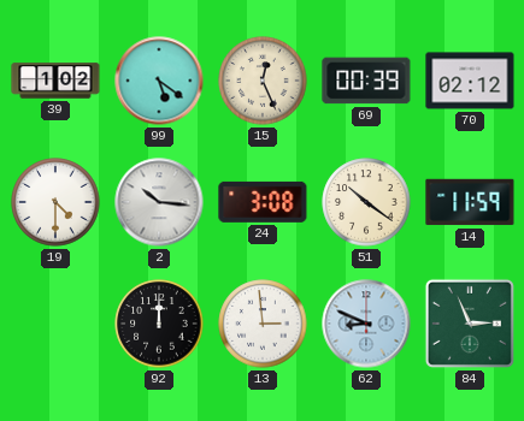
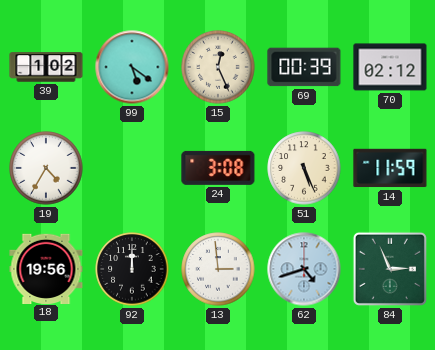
19: 4:30 -> 4:35
2: 10:16 -> none
51: 10:21 -> 5:26
18: none -> 19:56
62: 8:49 -> 4:42
